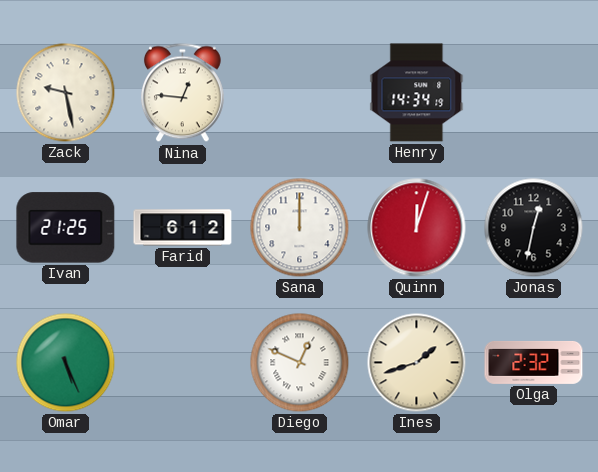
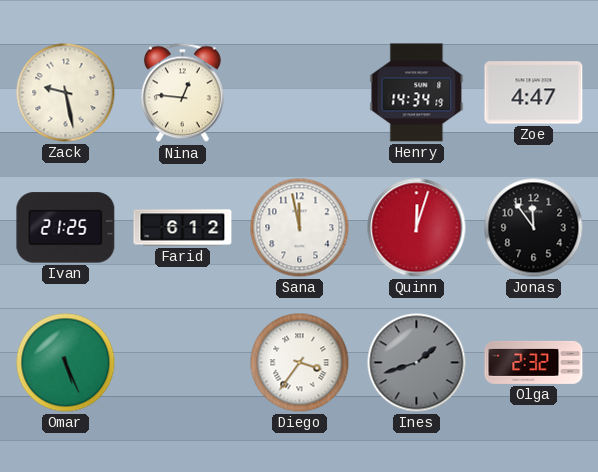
Zoe: none -> 4:47
Sana: 12:00 -> 11:58
Jonas: 12:32 -> 11:54
Diego: 12:49 -> 3:36
Ines dial: cream -> grey
